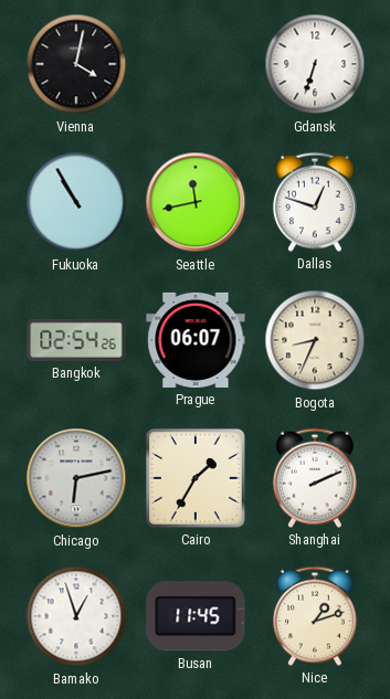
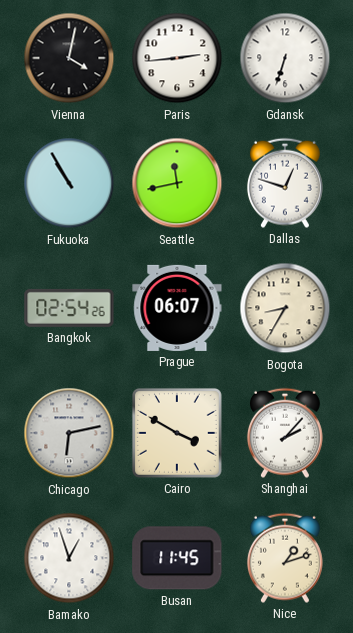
Paris: none -> 2:44
Bogota: 8:34 -> 8:35
Cairo: 1:35 -> 3:50
Shanghai: 2:11 -> 2:07
